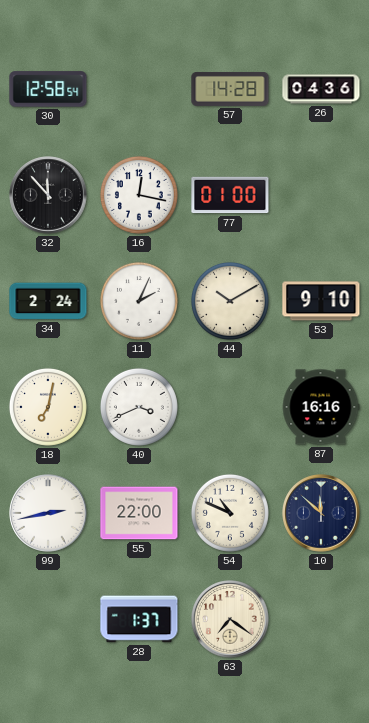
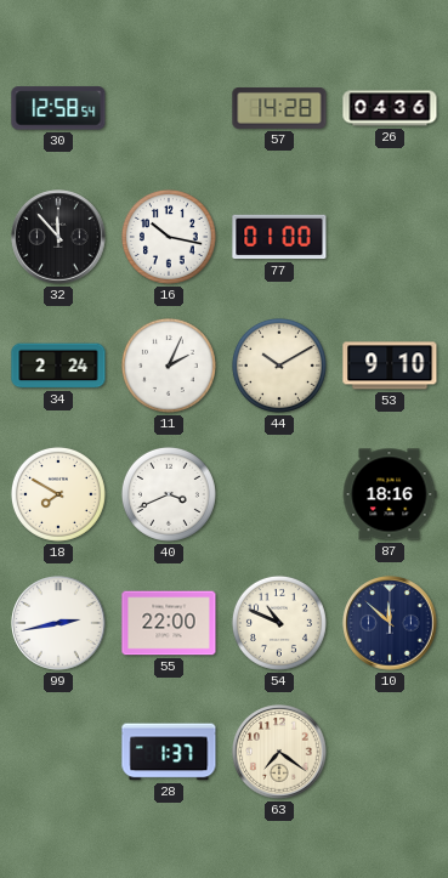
16: 12:17 -> 10:17
18: 7:02 -> 7:50
87: 16:16 -> 18:16
